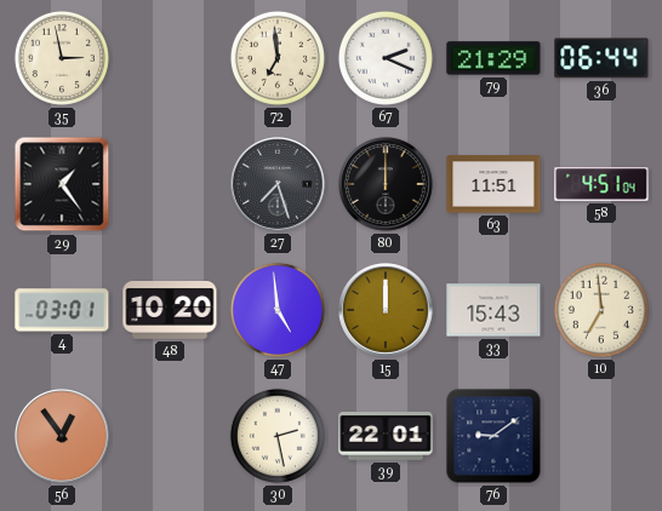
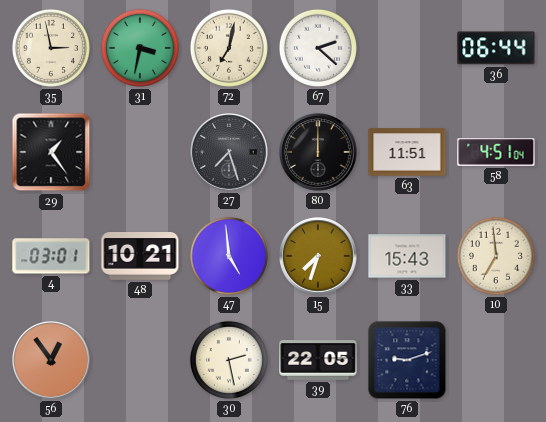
31: none -> 3:32
72: 6:59 -> 7:02
67: 2:19 -> 2:22
79: 21:29 -> none
48: 10:20 -> 10:21
15: 12:00 -> 7:33
39: 22:01 -> 22:05
76: 9:09 -> 9:12
